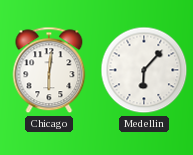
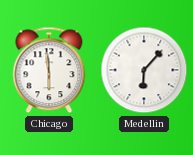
Chicago: 6:01 -> 5:59
